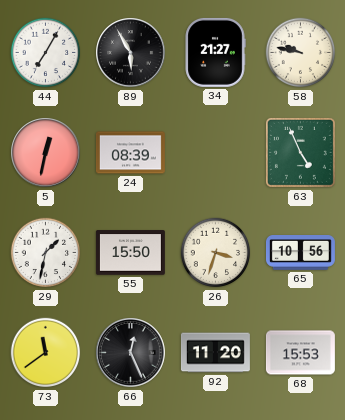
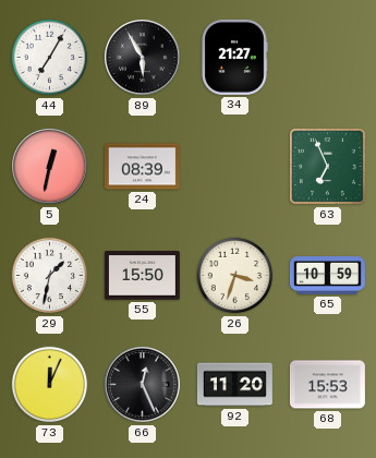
58: 9:47 -> none
63: 4:56 -> 6:56
65: 10:56 -> 10:59
73: 11:39 -> 12:04
